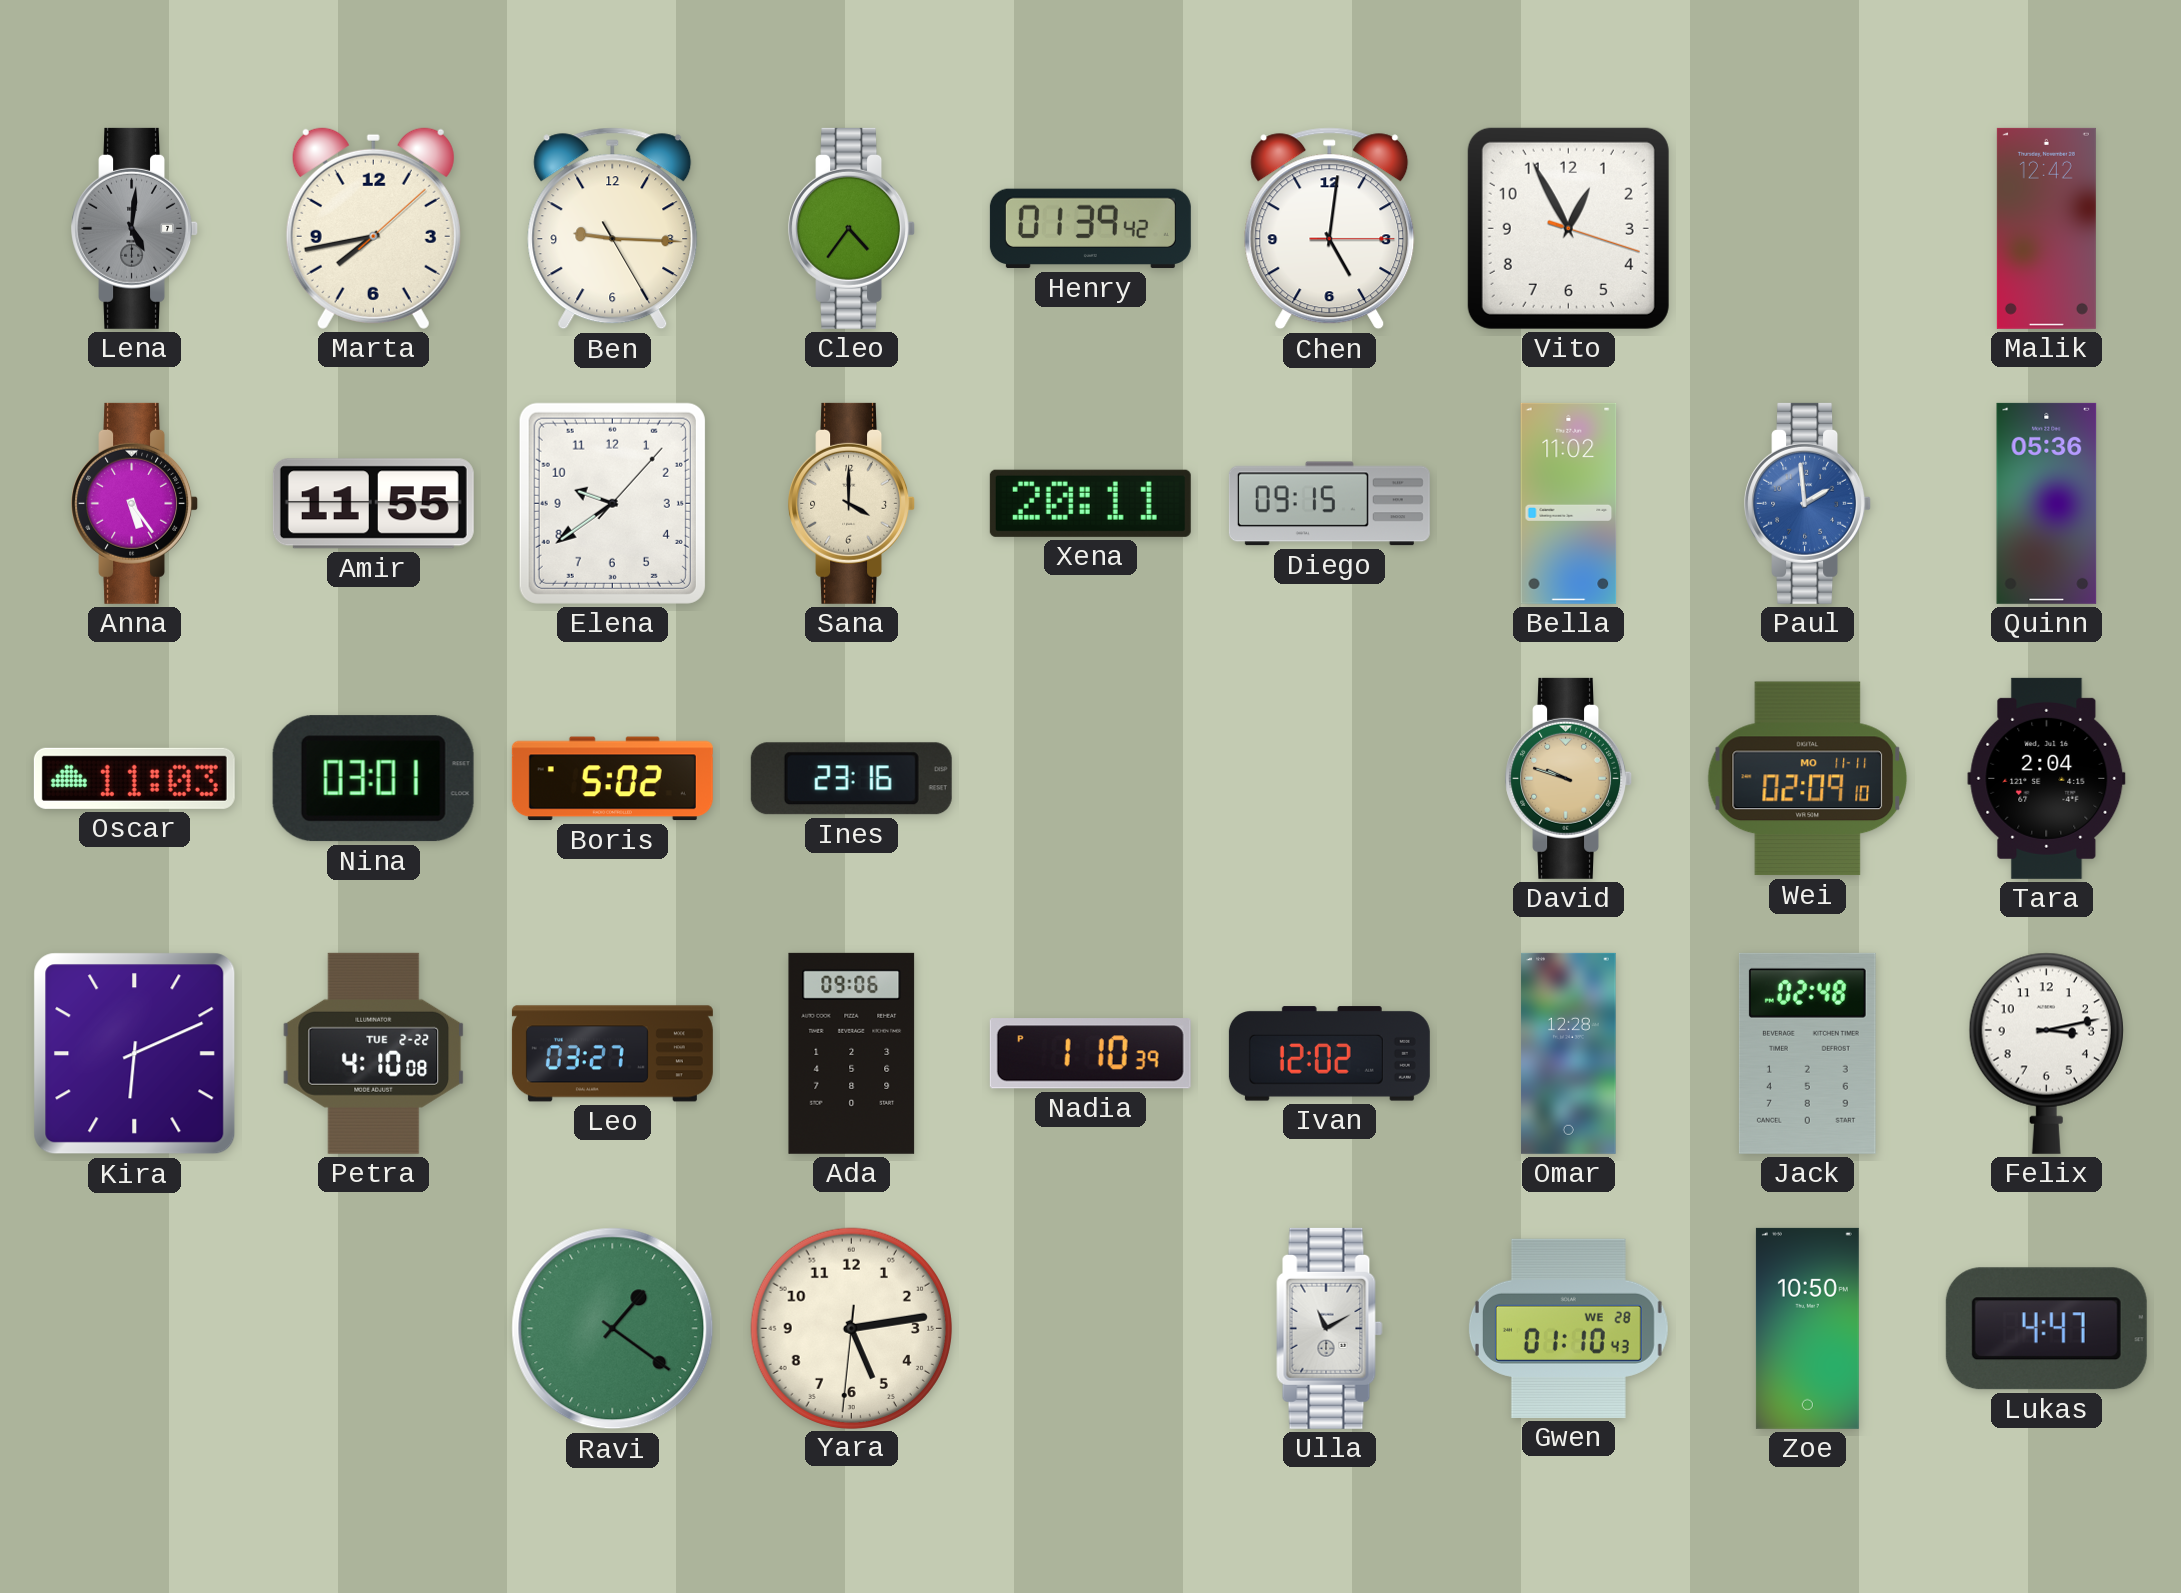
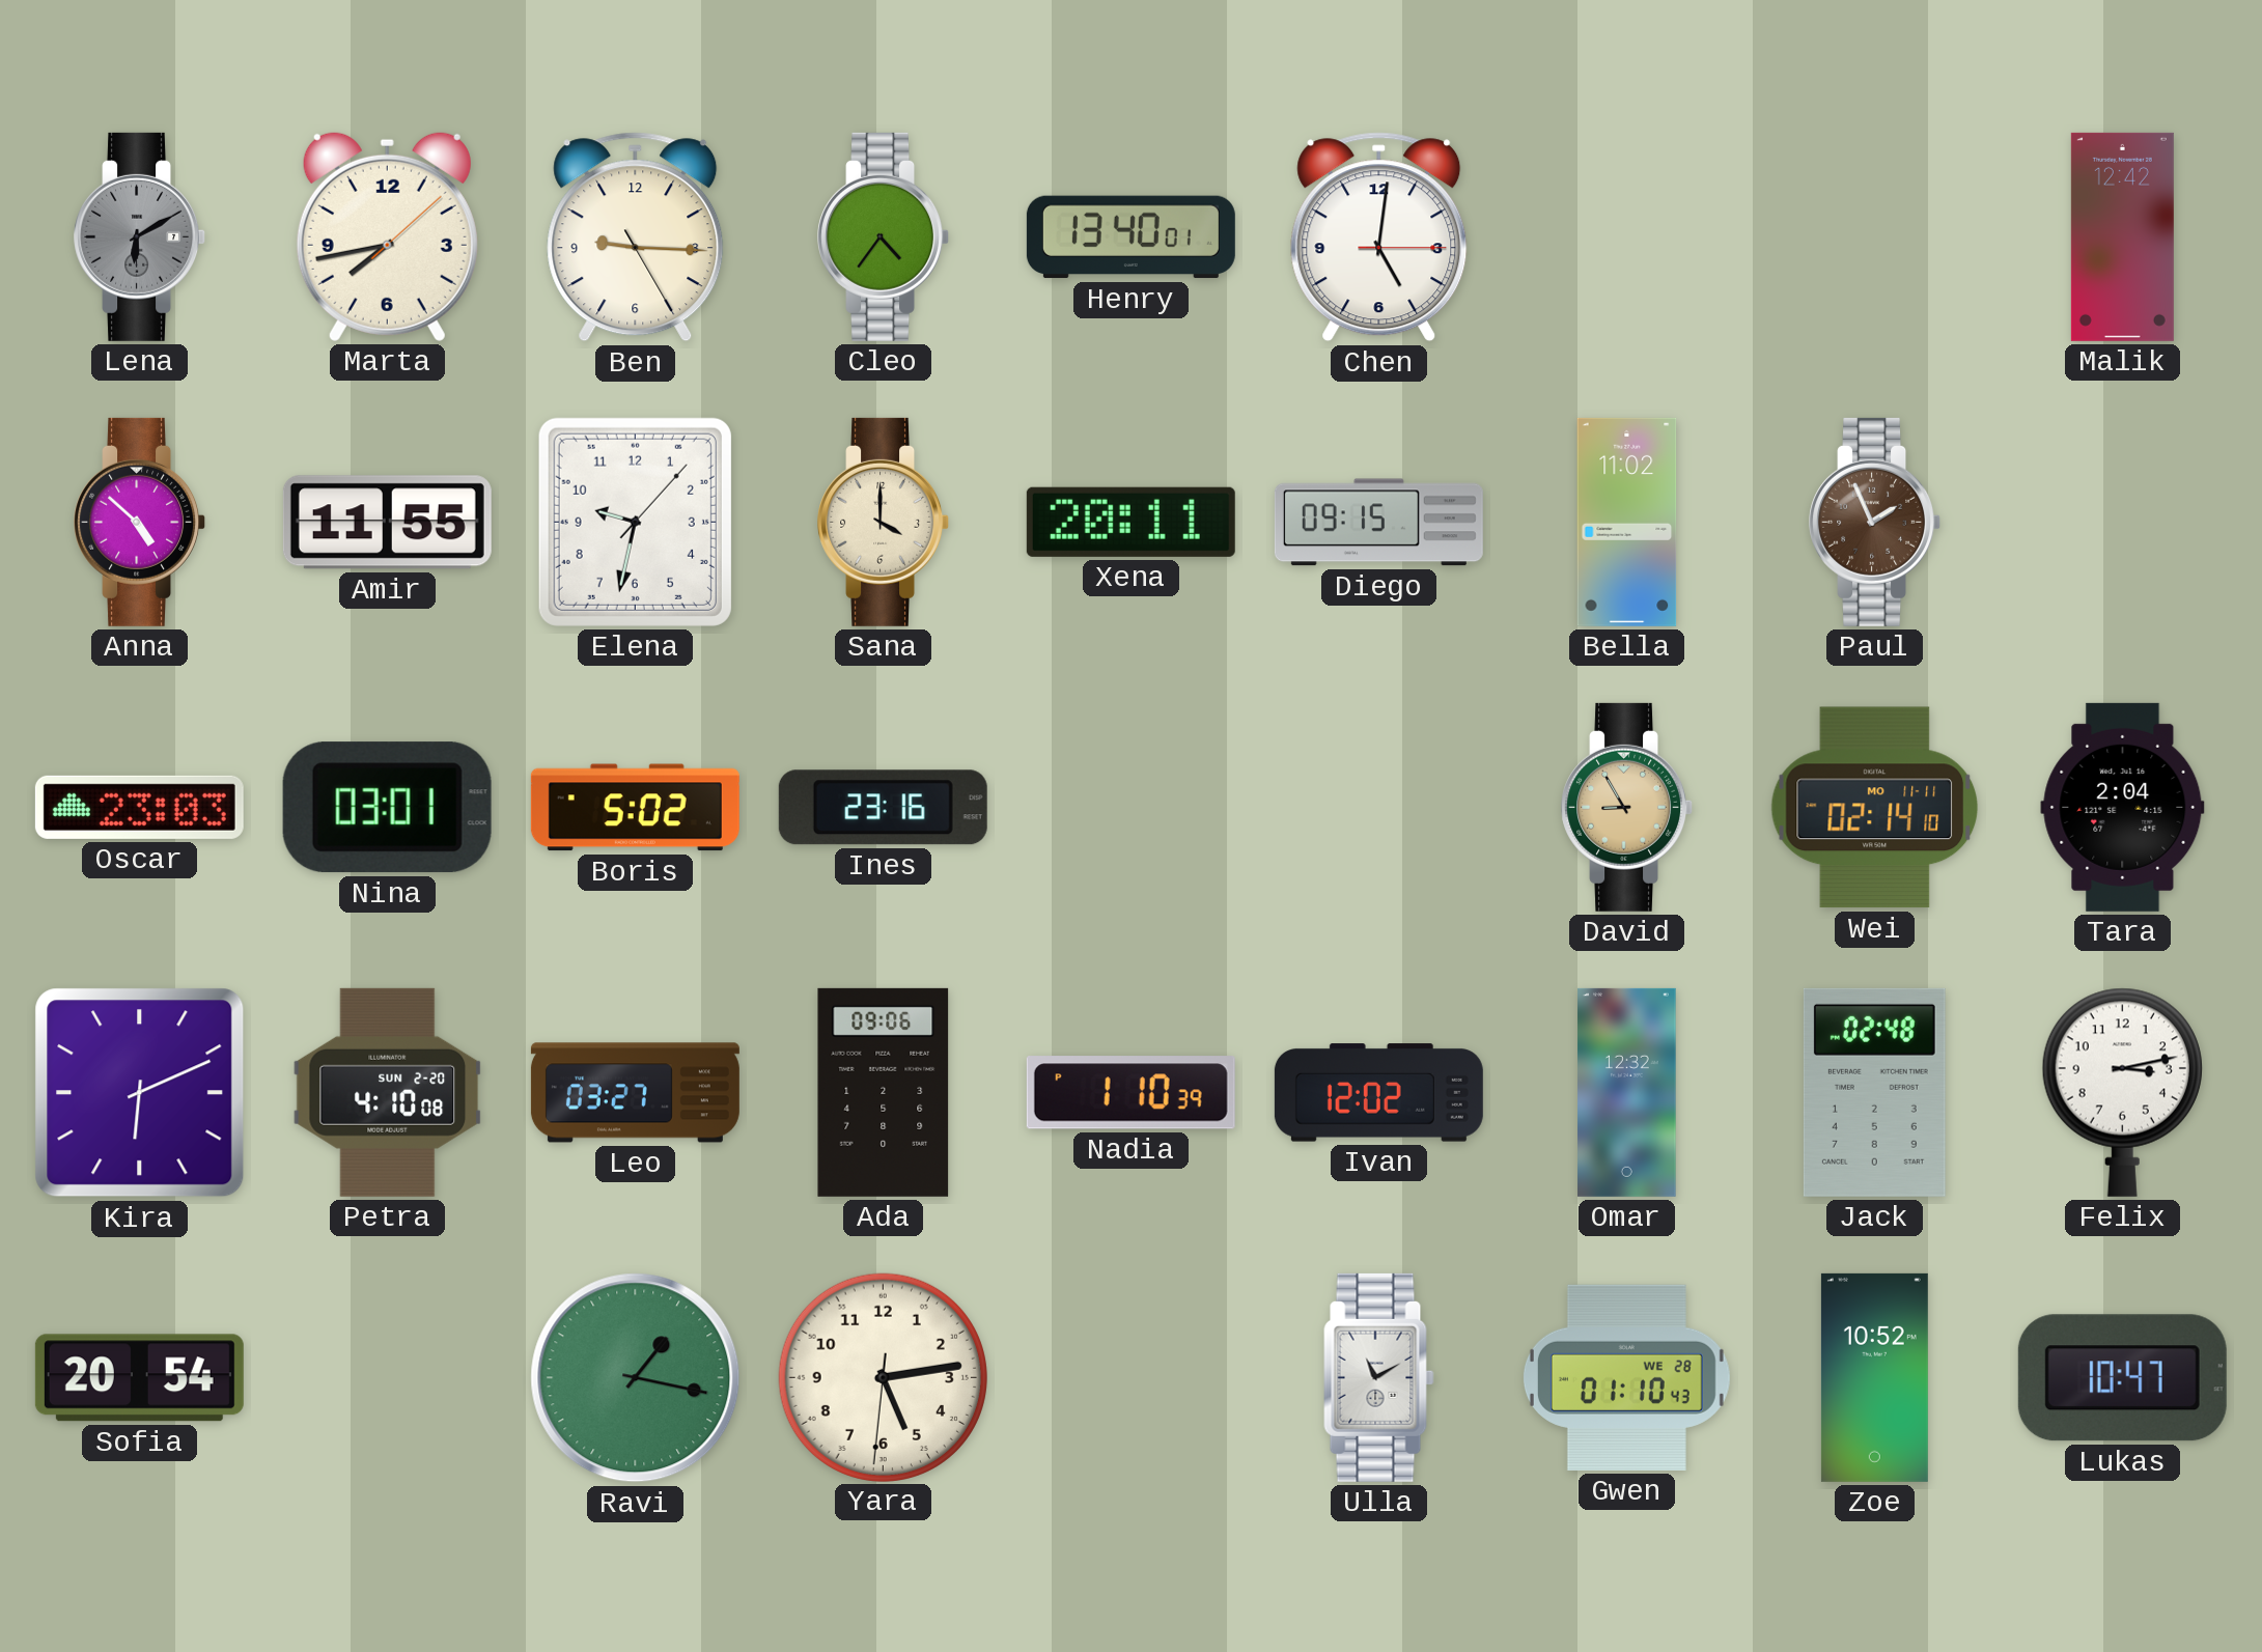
Lena: 5:01 -> 6:10
Henry: 01:39 -> 13:40
Vito: 12:55 -> none
Anna: 5:24 -> 4:52
Elena: 9:39 -> 9:32
Paul: 1:59 -> 1:56
Paul dial: blue -> brown
Quinn: 05:36 -> none
Oscar: 11:03 -> 23:03
David: 9:48 -> 8:55
Wei: 02:09 -> 02:14
Petra date: TUE 2-22 -> SUN 2-20
Omar: 12:28 -> 12:32
Sofia: none -> 20:54
Ravi: 1:21 -> 1:17
Zoe: 10:50 -> 10:52
Lukas: 4:47 -> 10:47
